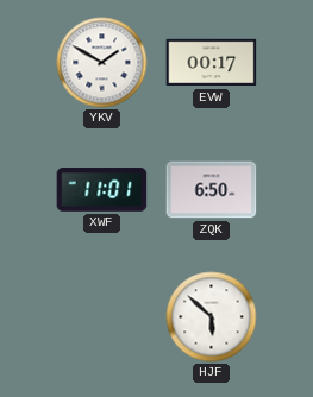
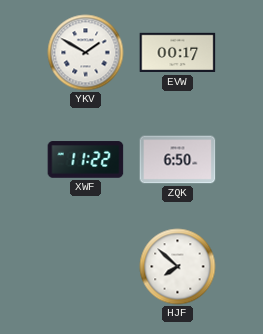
XWF: 11:01 -> 11:22
HJF: 5:52 -> 7:52
